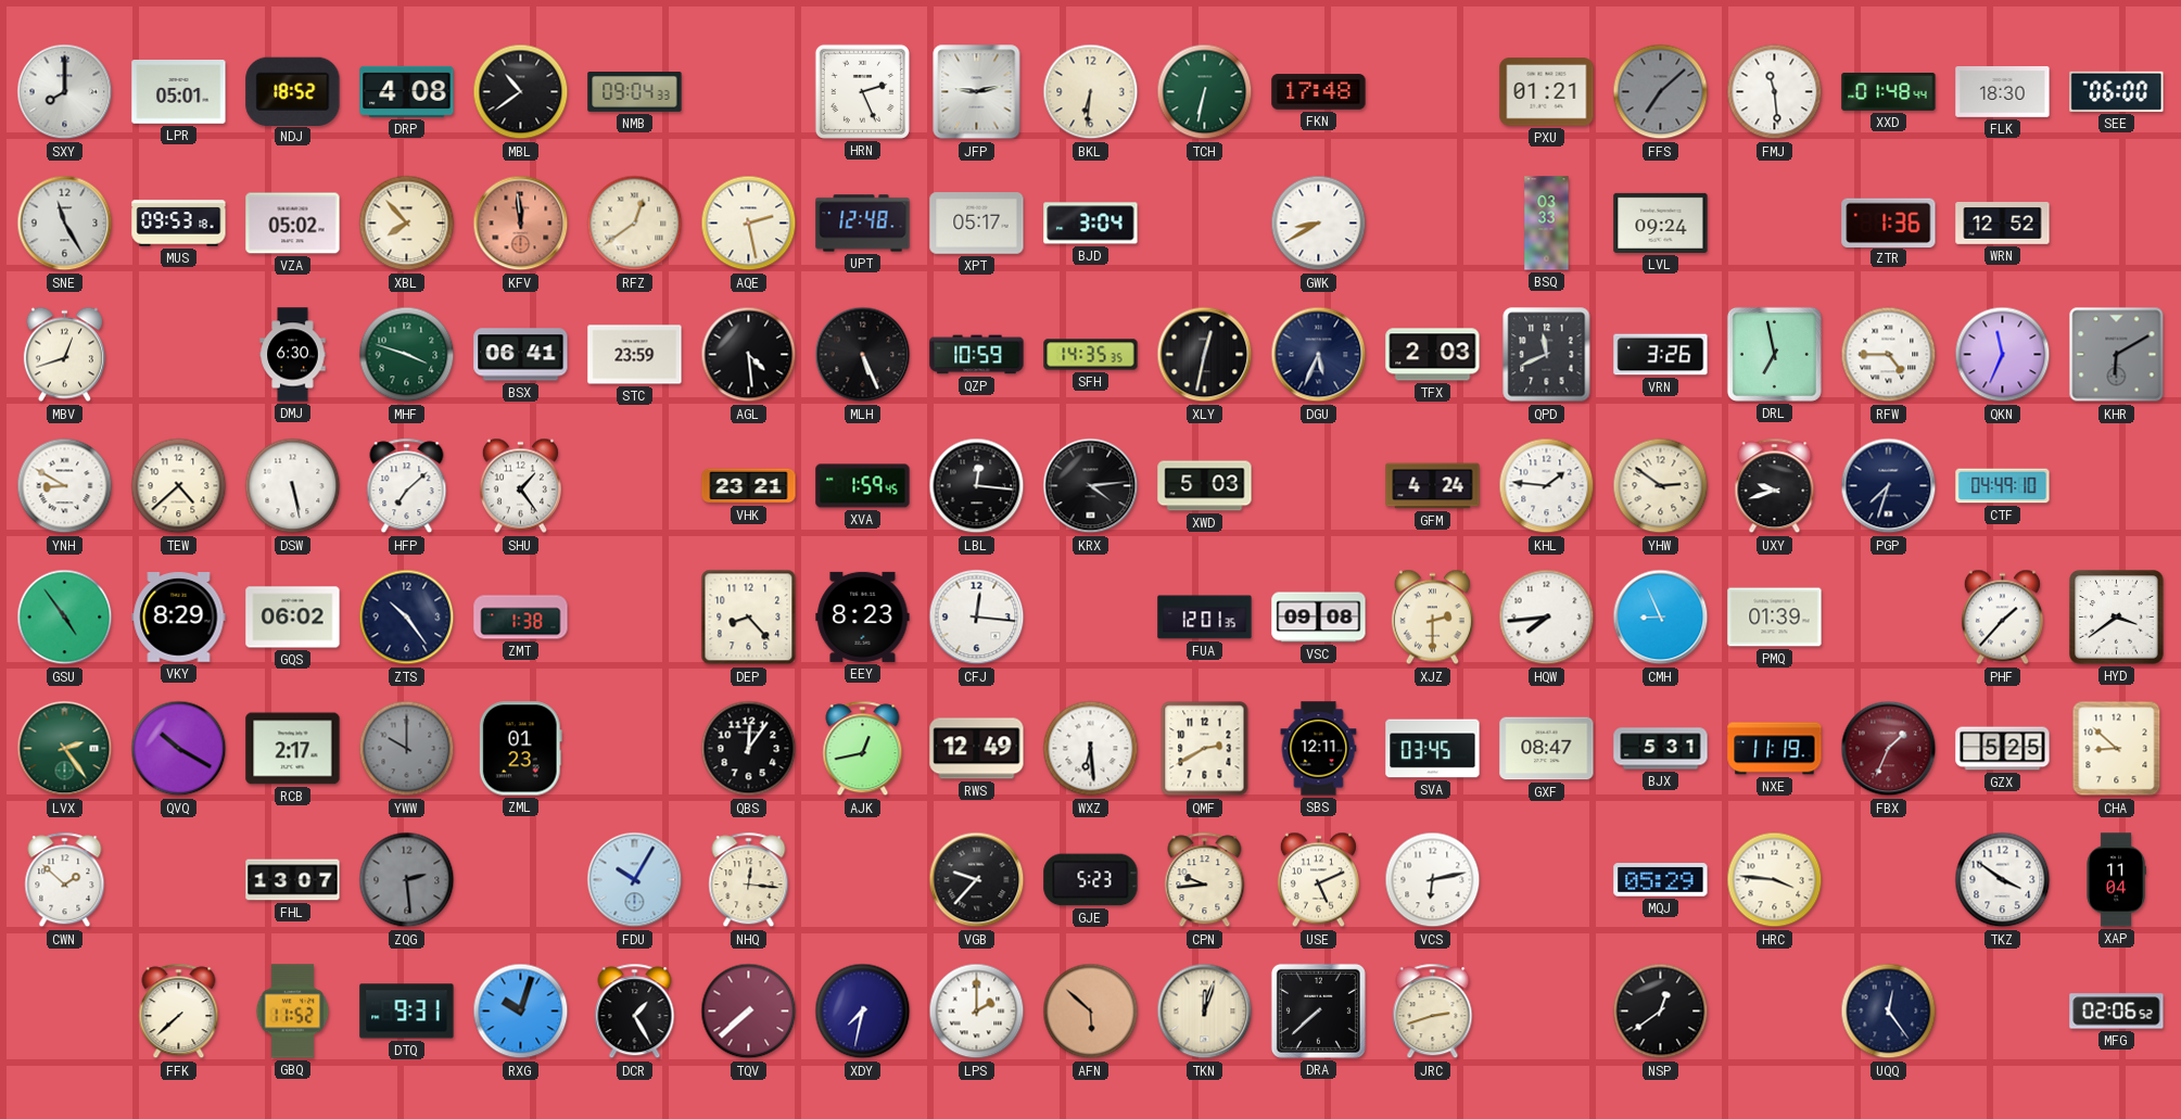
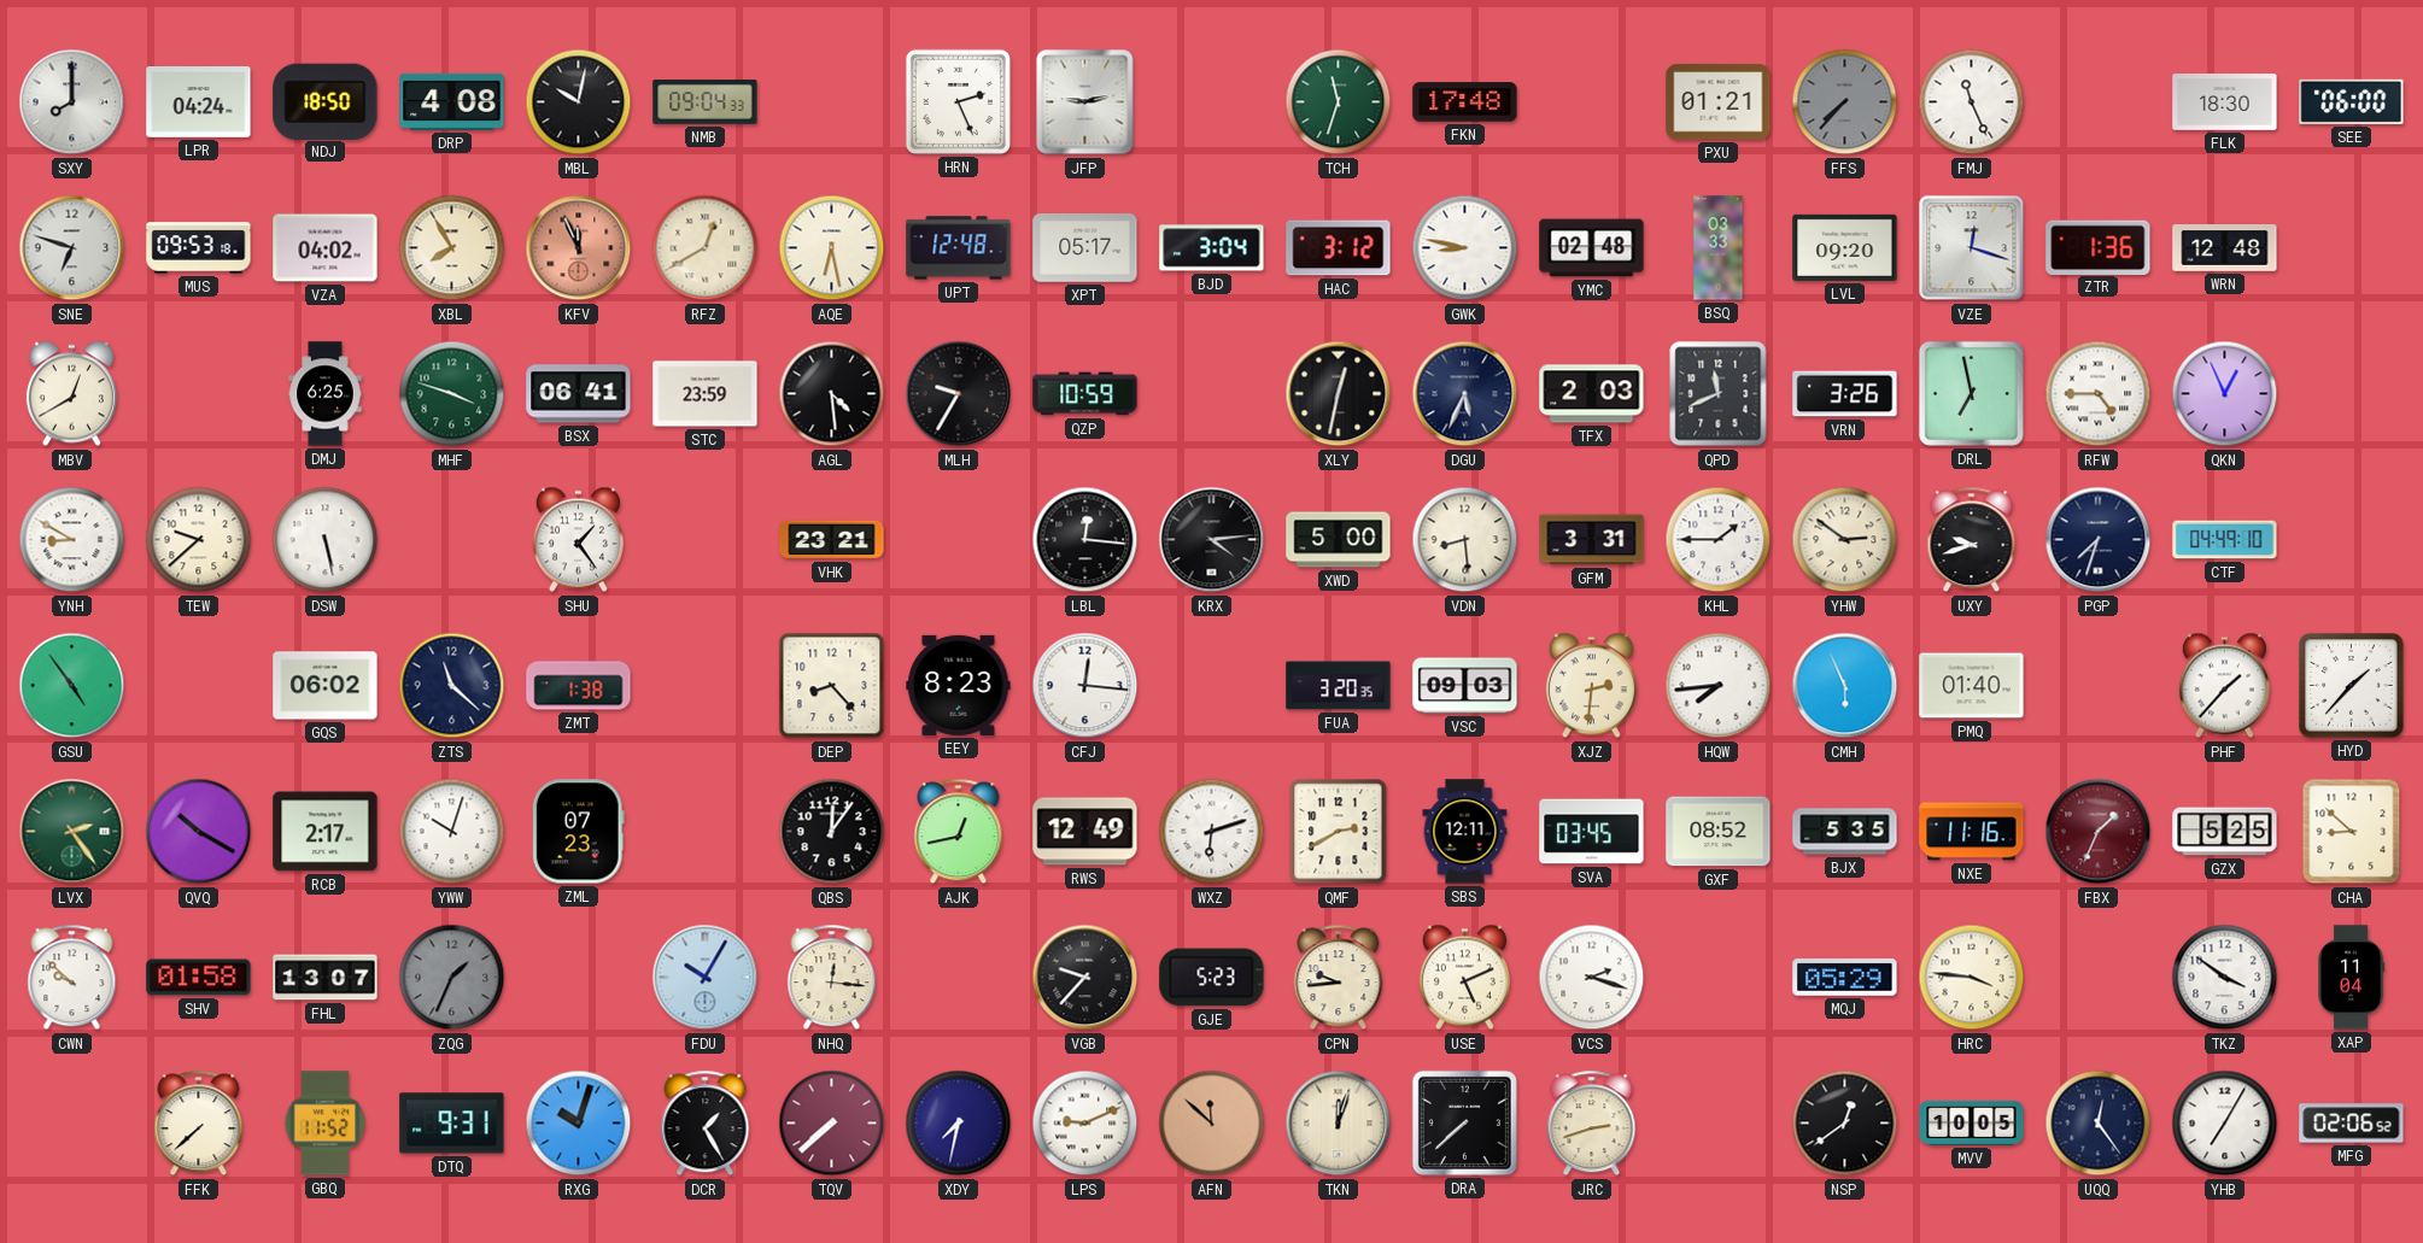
LPR: 05:01 -> 04:24
NDJ: 18:52 -> 18:50
MBL: 10:39 -> 10:02
BKL: 6:31 -> none
TCH: 6:32 -> 11:33
FFS: 7:08 -> 7:37
FMJ: 11:29 -> 11:26
XXD: 01:48 -> none
SNE: 11:25 -> 6:48
VZA: 05:02 -> 04:02
XBL: 7:53 -> 7:55
KFV: 11:59 -> 11:56
RFZ: 12:39 -> 12:40
AQE: 2:28 -> 6:28
HAC: none -> 3:12
GWK: 8:40 -> 8:47
YMC: none -> 02:48
LVL: 09:24 -> 09:20
VZE: none -> 12:18
WRN: 12:52 -> 12:48
MBV: 12:42 -> 12:40
DMJ: 6:30 -> 6:25
MLH: 5:26 -> 9:35
SFH: 14:35 -> none
QKN: 11:34 -> 12:56
KHR: 6:10 -> none
TEW: 4:38 -> 9:38
HFP: 7:08 -> none
XVA: 1:59 -> none
XWD: 5:03 -> 5:00
VDN: none -> 8:29
GFM: 4:24 -> 3:31
KHL: 1:46 -> 1:45
VKY: 8:29 -> none
ZTS: 10:24 -> 11:22
FUA: 12:01 -> 3:20
VSC: 09:08 -> 09:03
XJZ: 2:30 -> 2:31
CMH: 8:56 -> 5:56
PMQ: 01:39 -> 01:40
HYD: 3:39 -> 1:37
YWW: 10:00 -> 10:03
YWW dial: grey -> white
ZML: 01:23 -> 07:23
WXZ: 6:29 -> 6:12
GXF: 08:47 -> 08:52
BJX: 5:31 -> 5:35
NXE: 11:19 -> 11:16
CWN: 1:52 -> 9:52
SHV: none -> 01:58
ZQG: 2:29 -> 1:34
VCS: 6:13 -> 2:18
LPS: 2:00 -> 9:11
AFN: 5:52 -> 11:52
MVV: none -> 10:05
YHB: none -> 7:05
